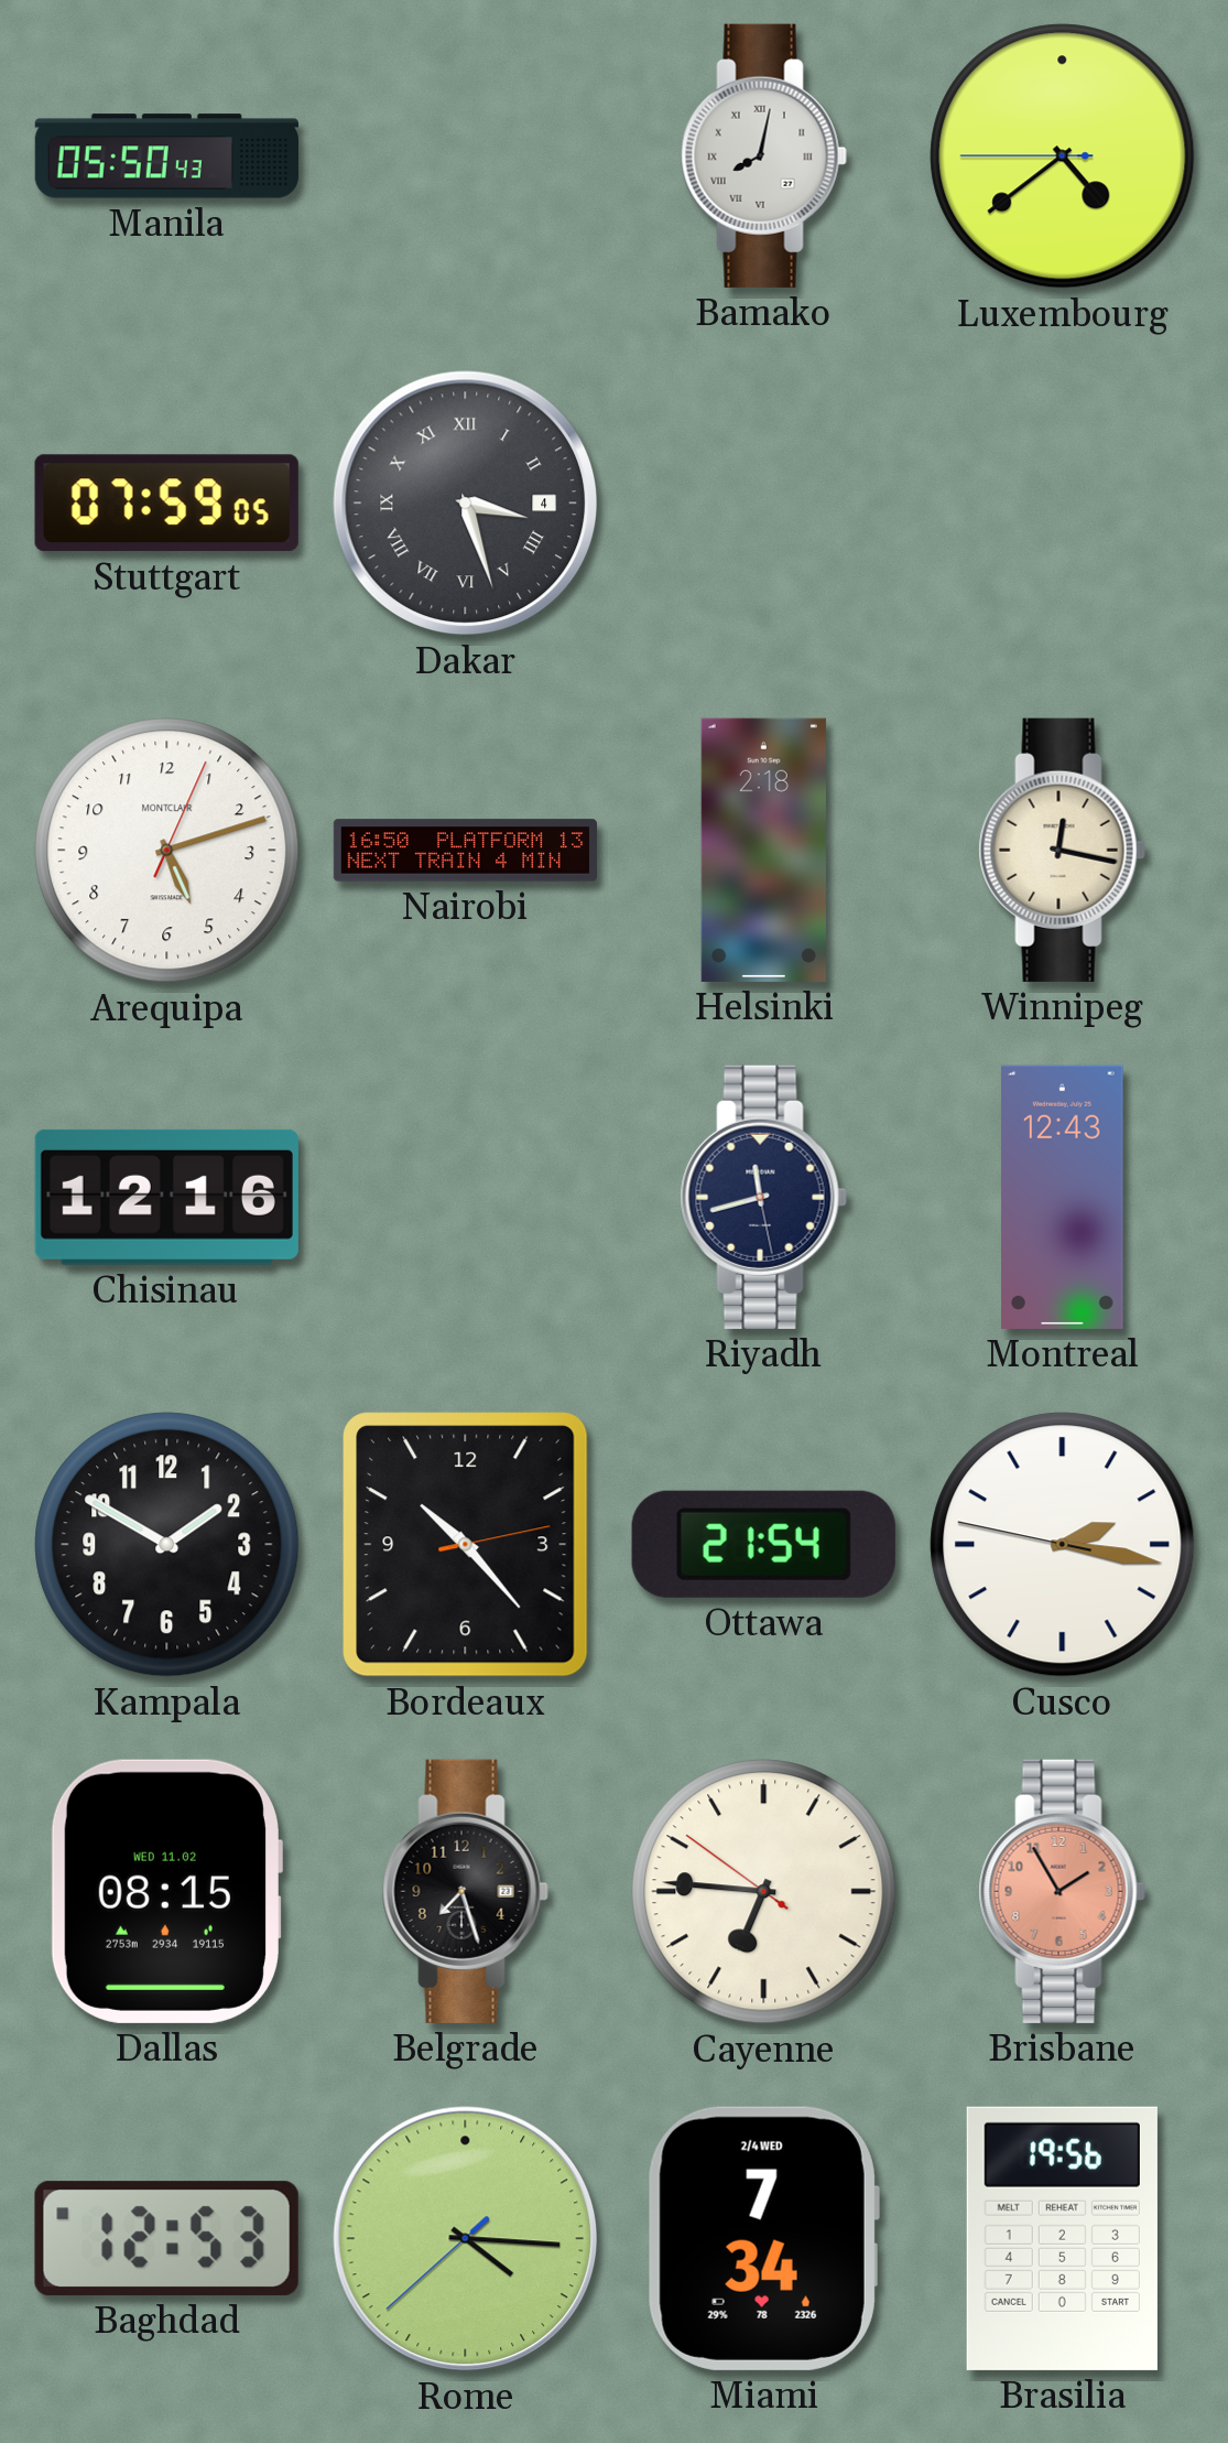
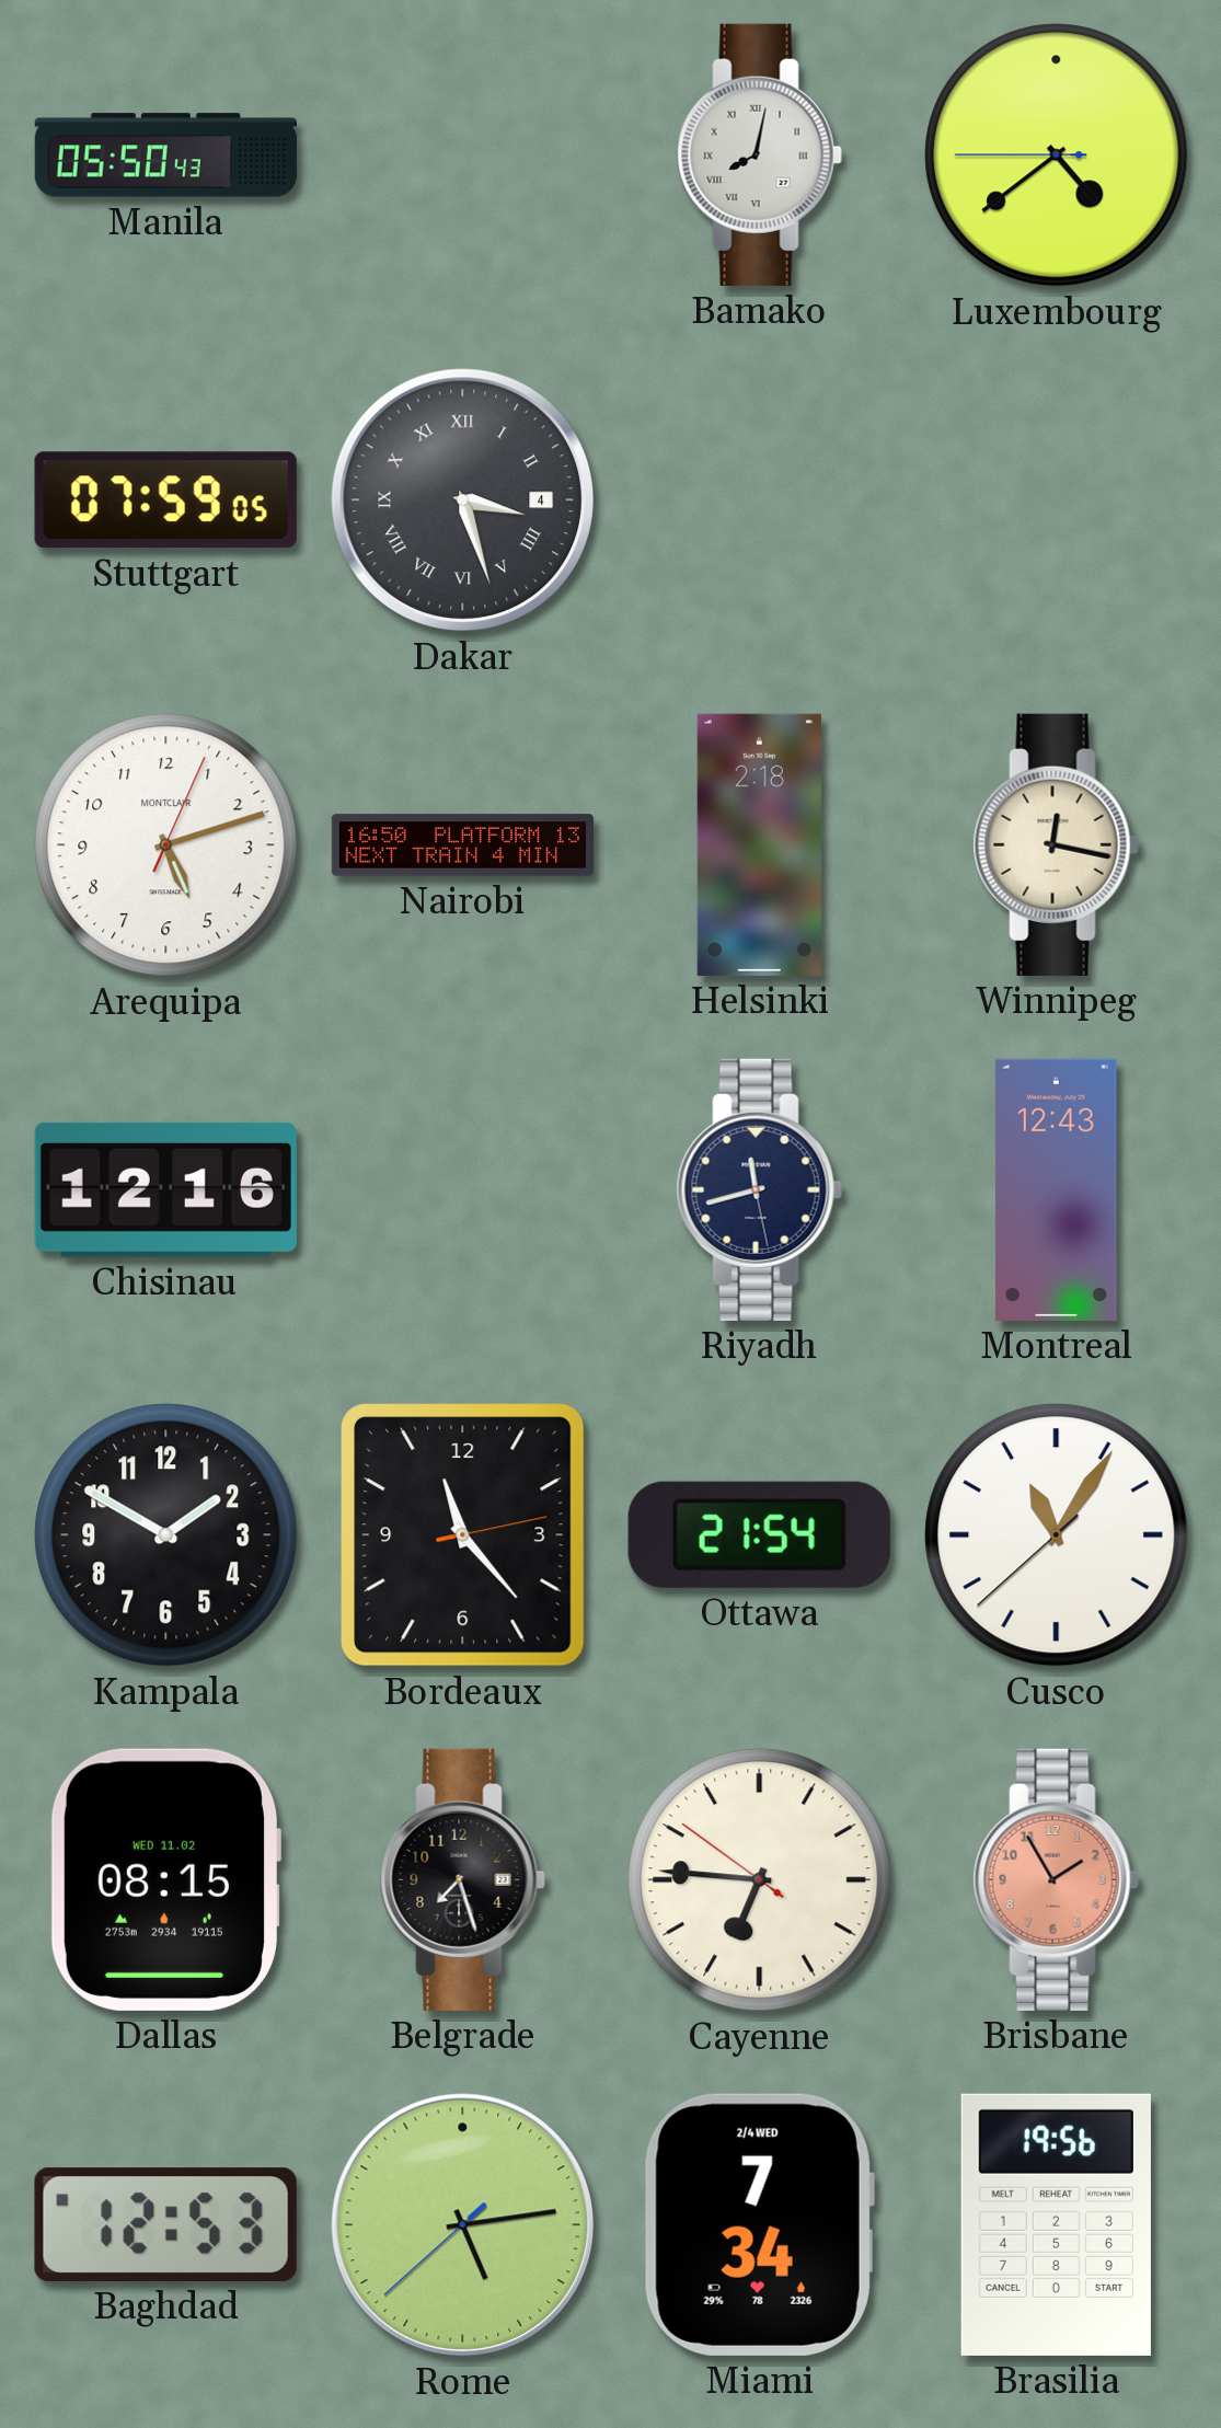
Bordeaux: 10:23 -> 11:23
Cusco: 2:16 -> 11:05
Rome: 4:15 -> 5:13
